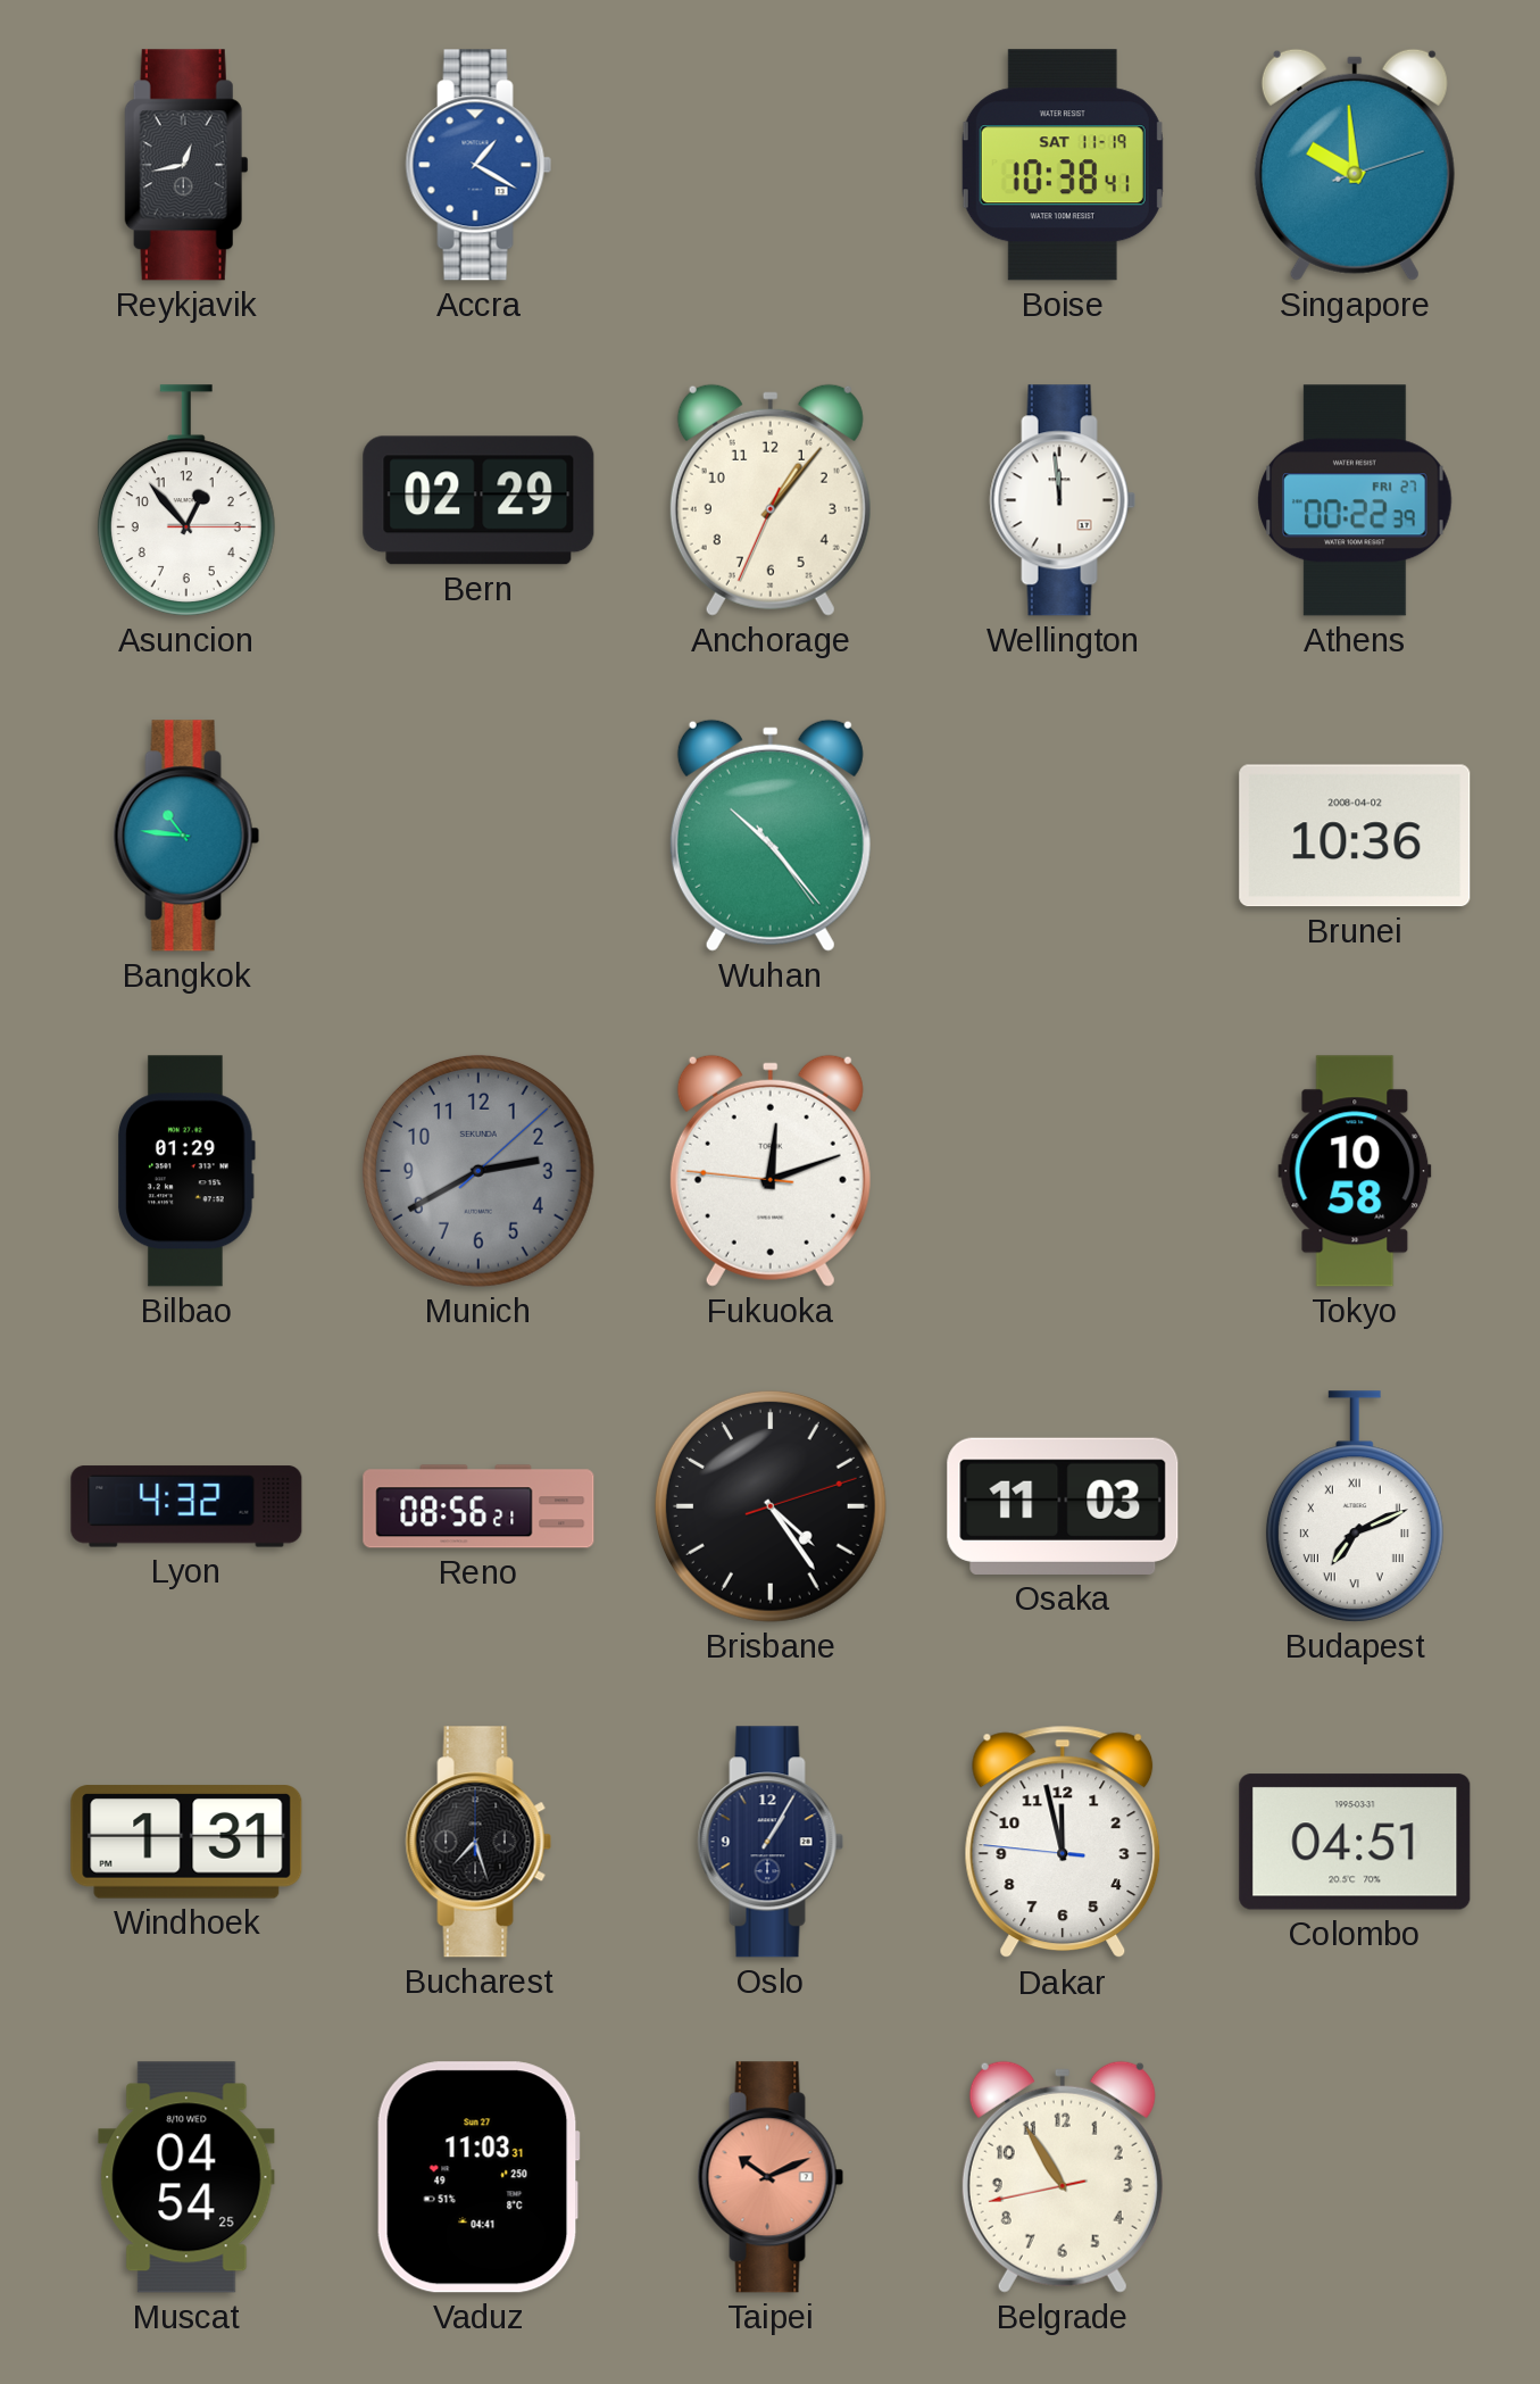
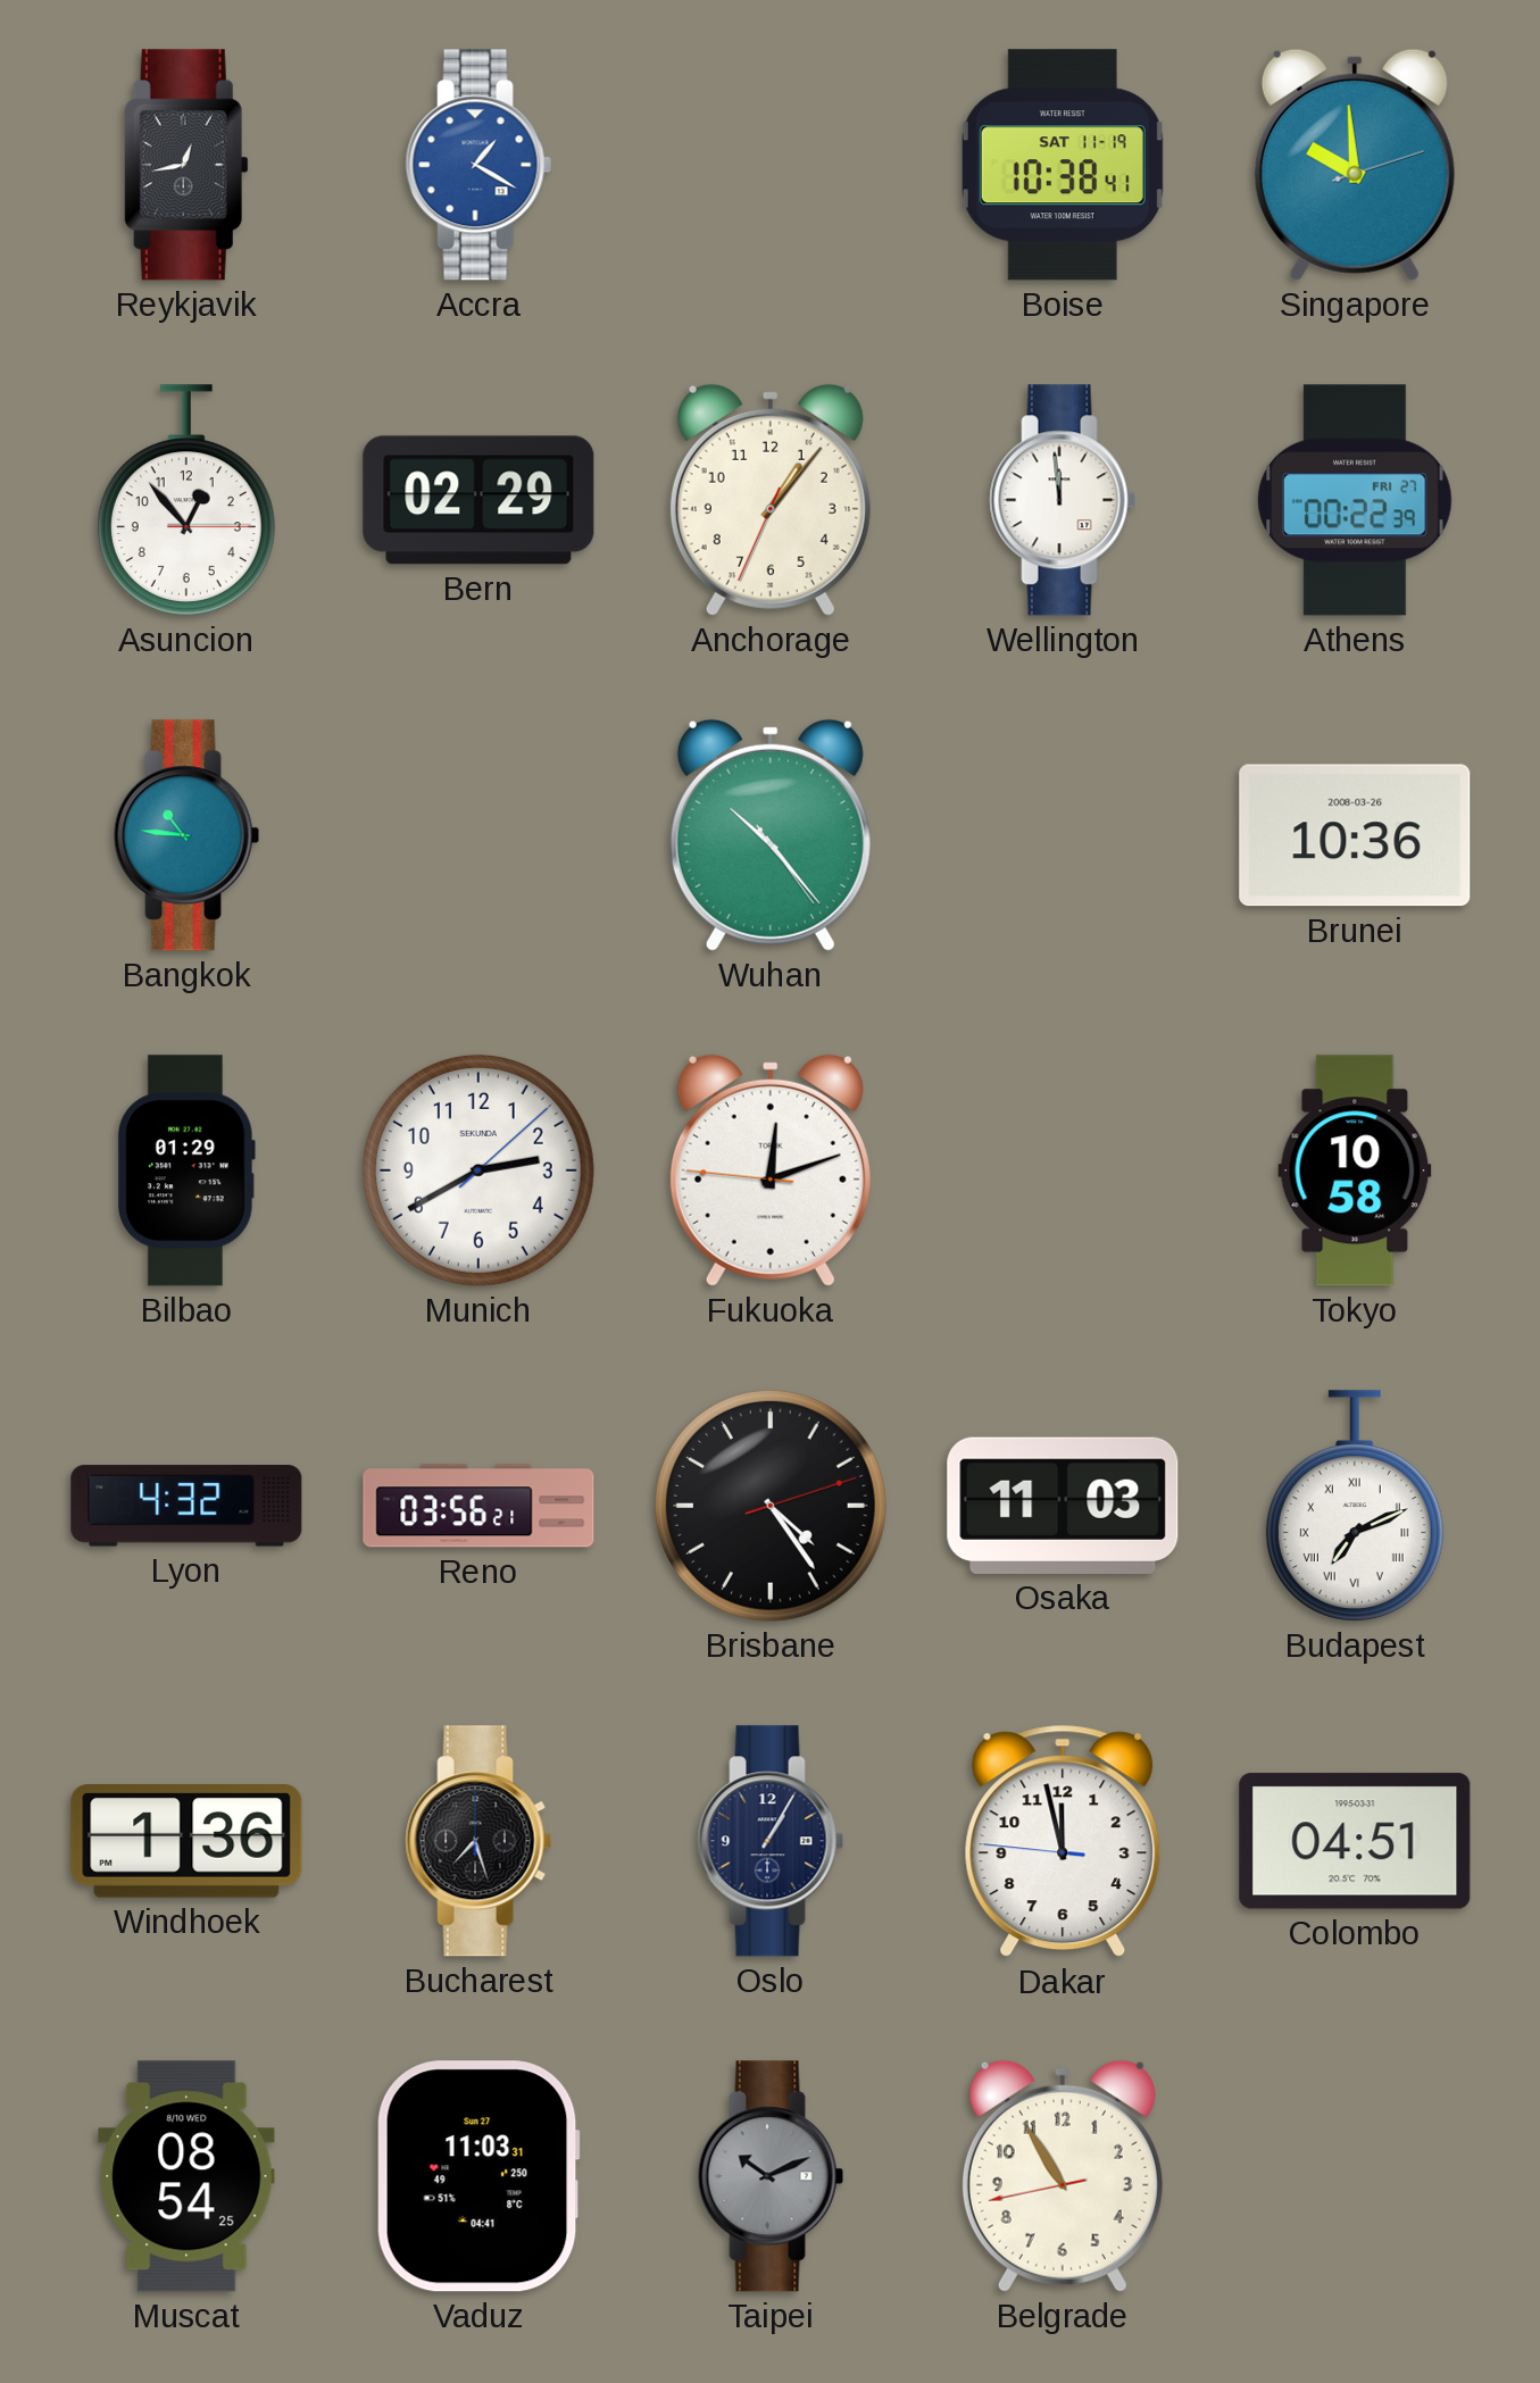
Brunei date: 2008-04-02 -> 2008-03-26
Munich dial: grey -> white
Reno: 08:56 -> 03:56
Windhoek: 1:31 -> 1:36
Muscat: 04:54 -> 08:54
Taipei dial: salmon -> grey
